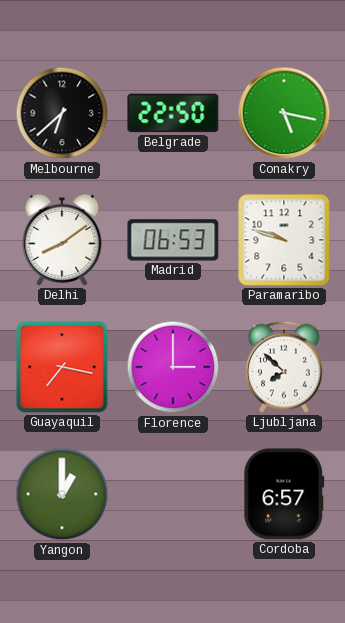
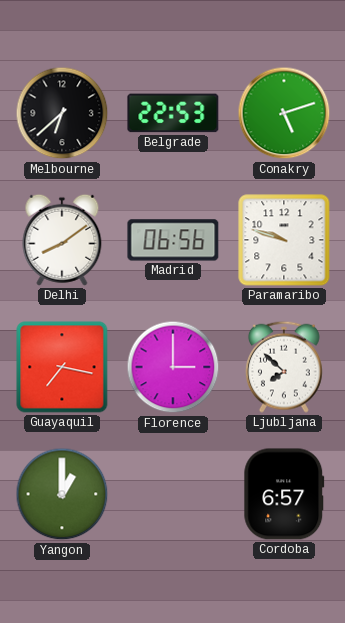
Belgrade: 22:50 -> 22:53
Conakry: 5:17 -> 5:12
Madrid: 06:53 -> 06:56
